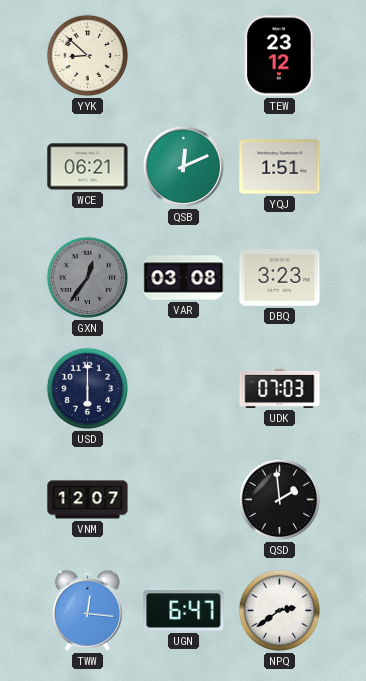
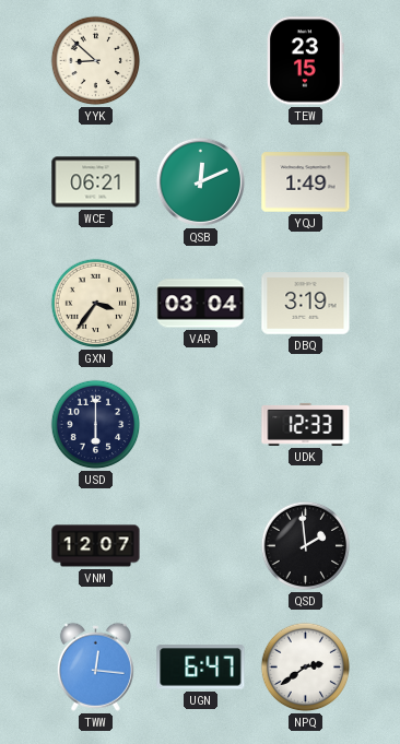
TEW: 23:12 -> 23:15
YQJ: 1:51 -> 1:49
GXN: 12:36 -> 3:36
GXN dial: grey -> cream
VAR: 03:08 -> 03:04
DBQ: 3:23 -> 3:19
UDK: 07:03 -> 12:33
